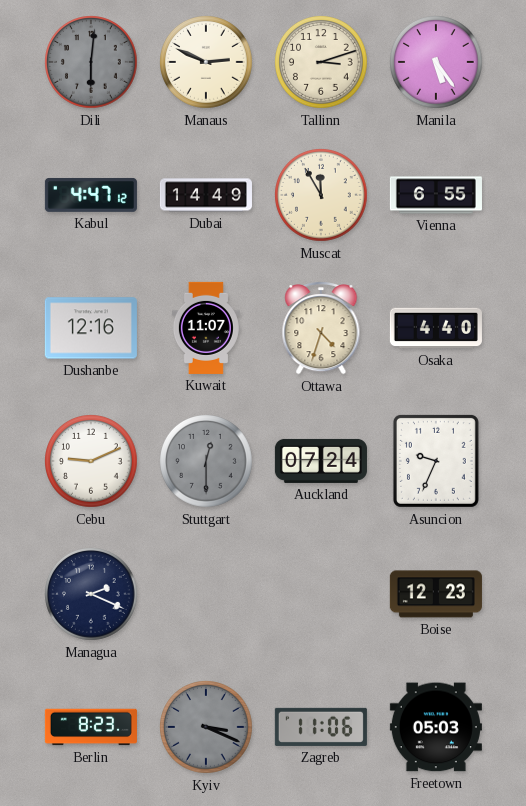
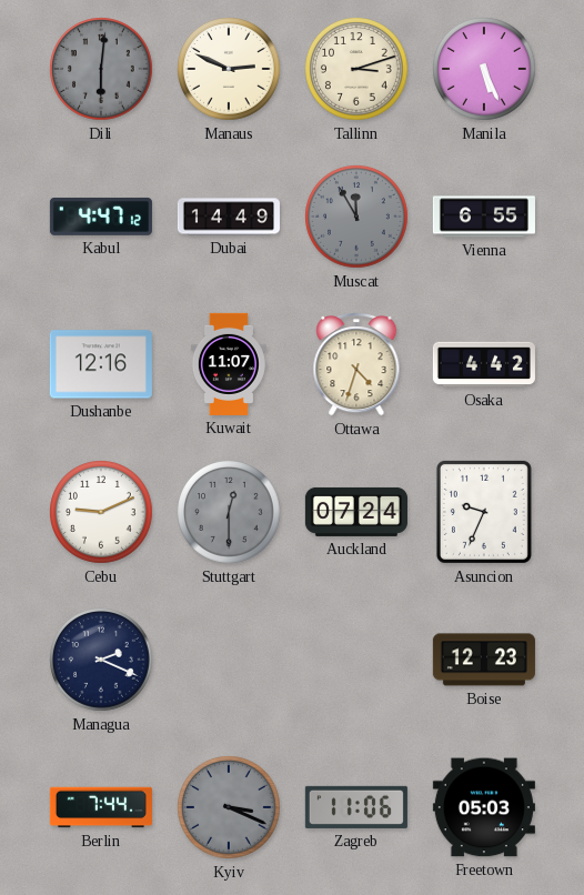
Manila: 5:24 -> 5:26
Muscat dial: cream -> grey
Osaka: 4:40 -> 4:42
Berlin: 8:23 -> 7:44
